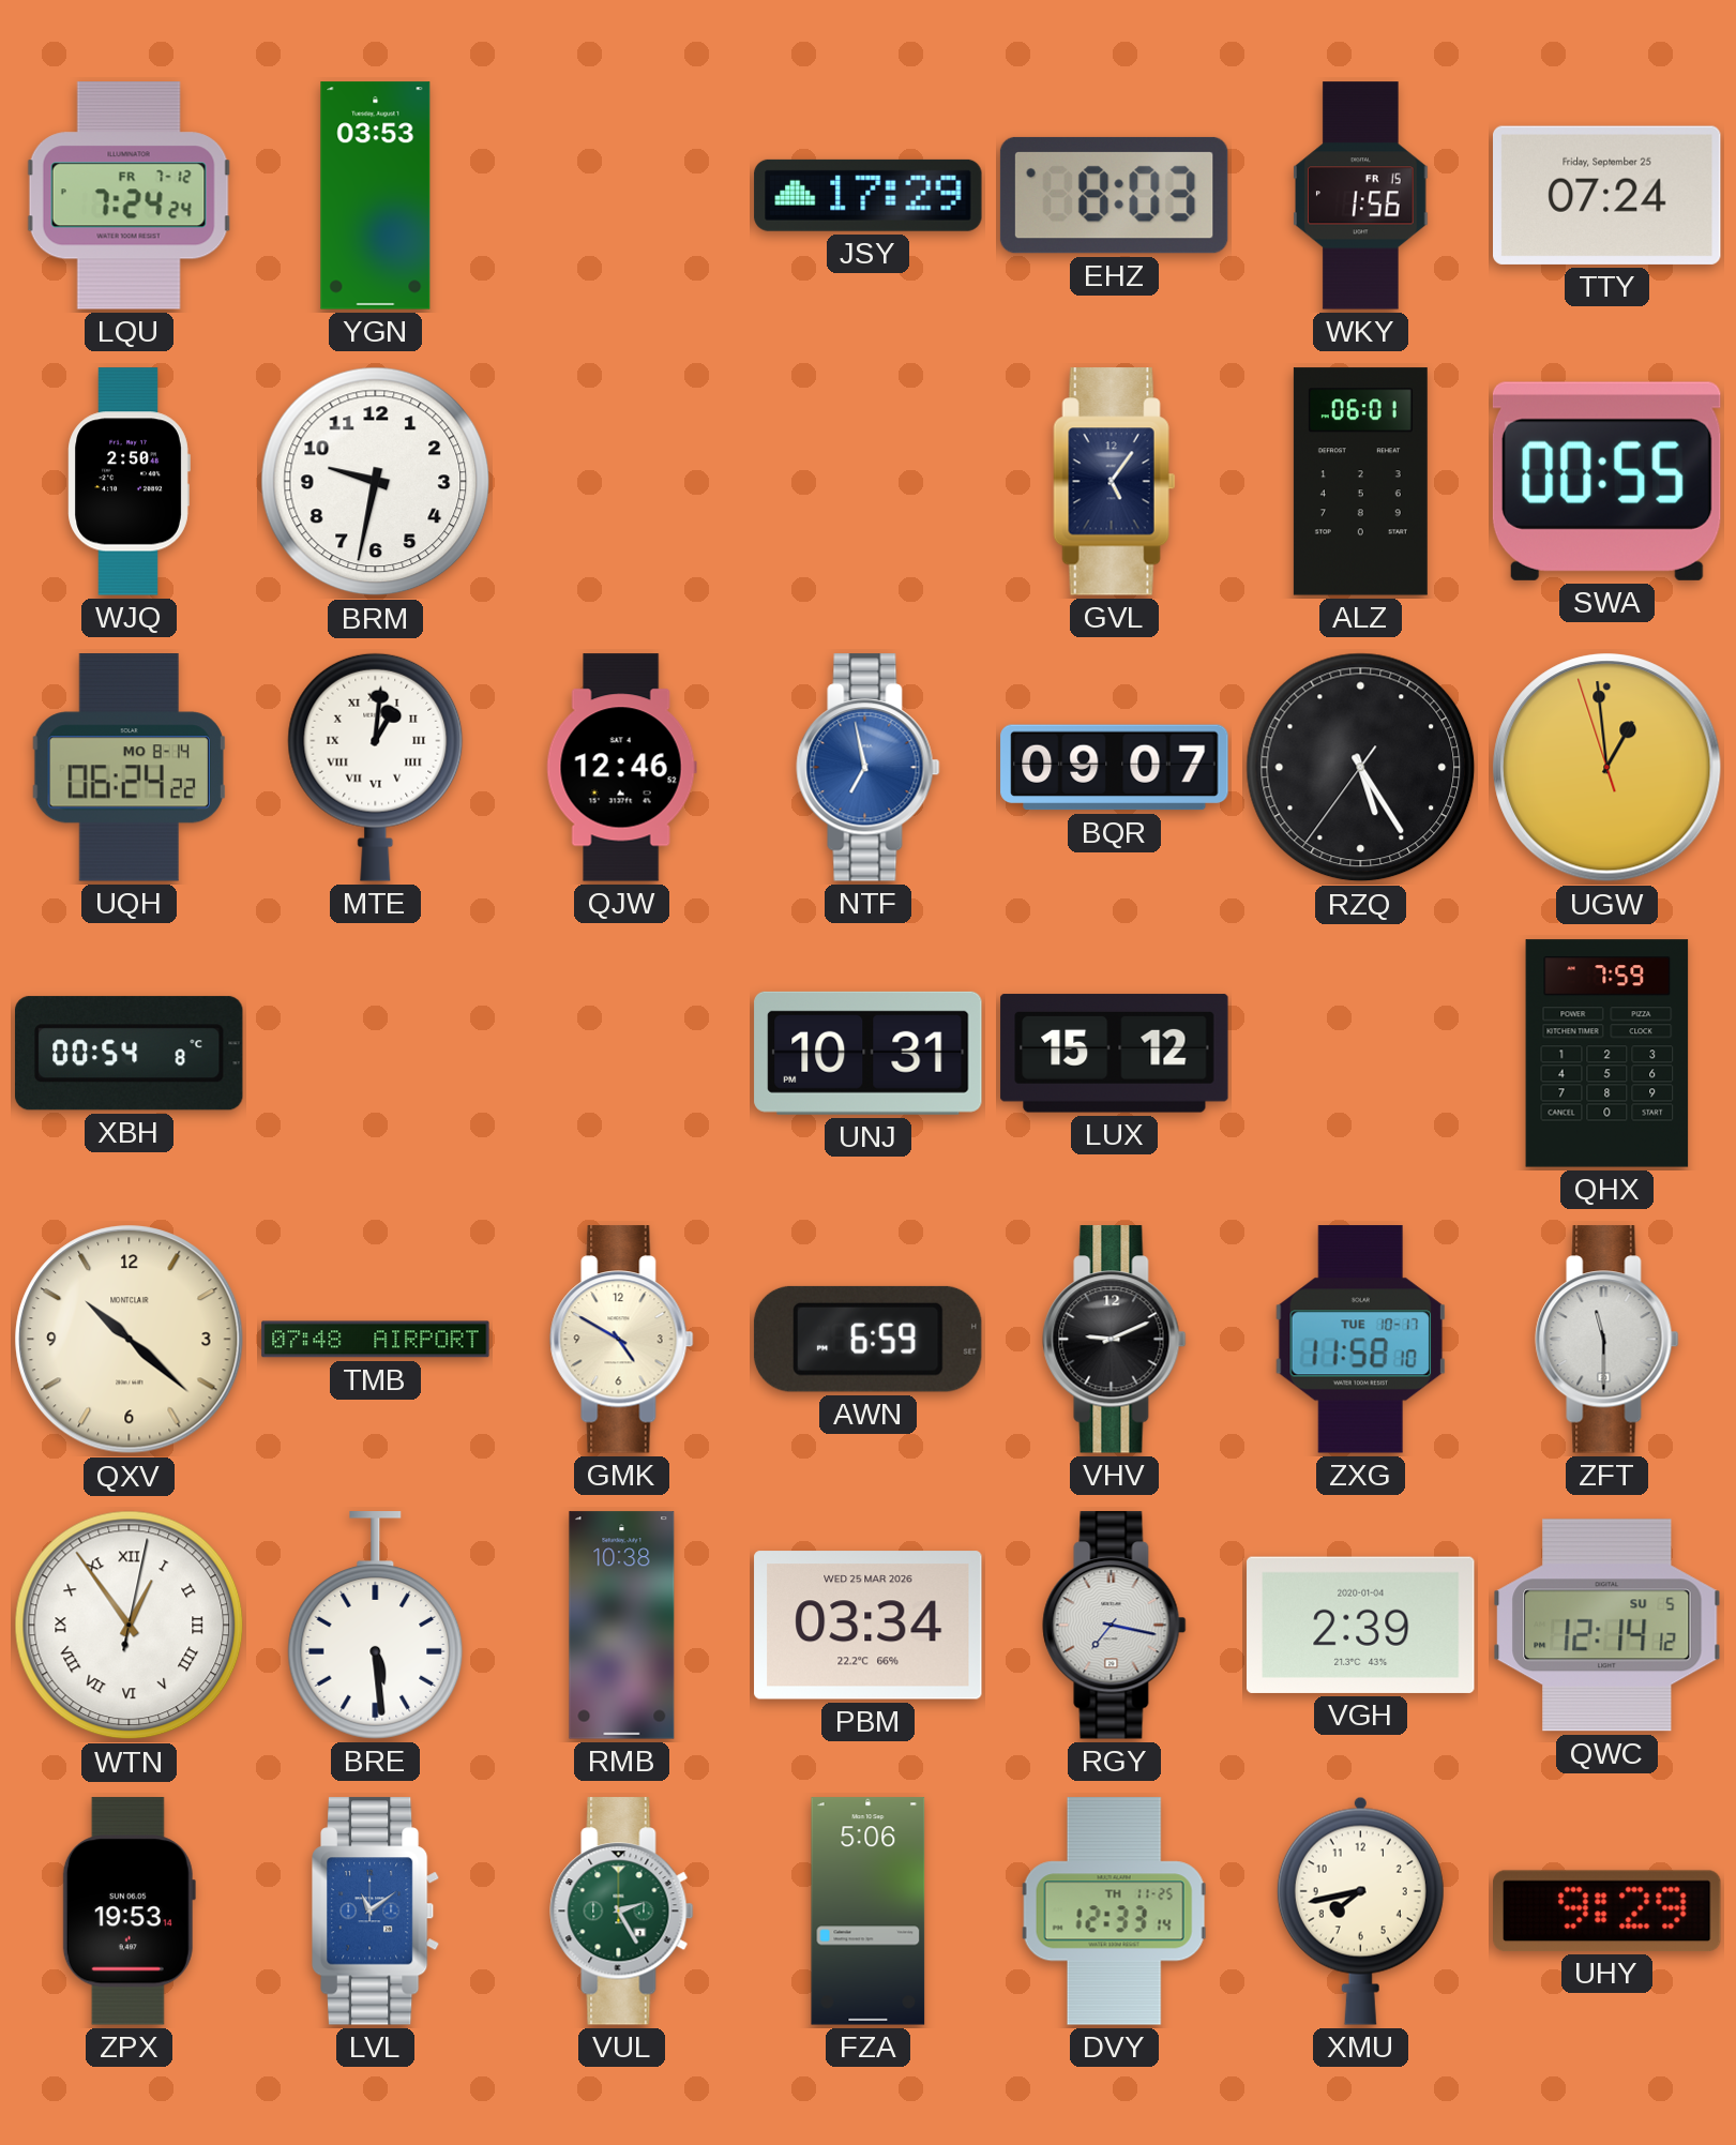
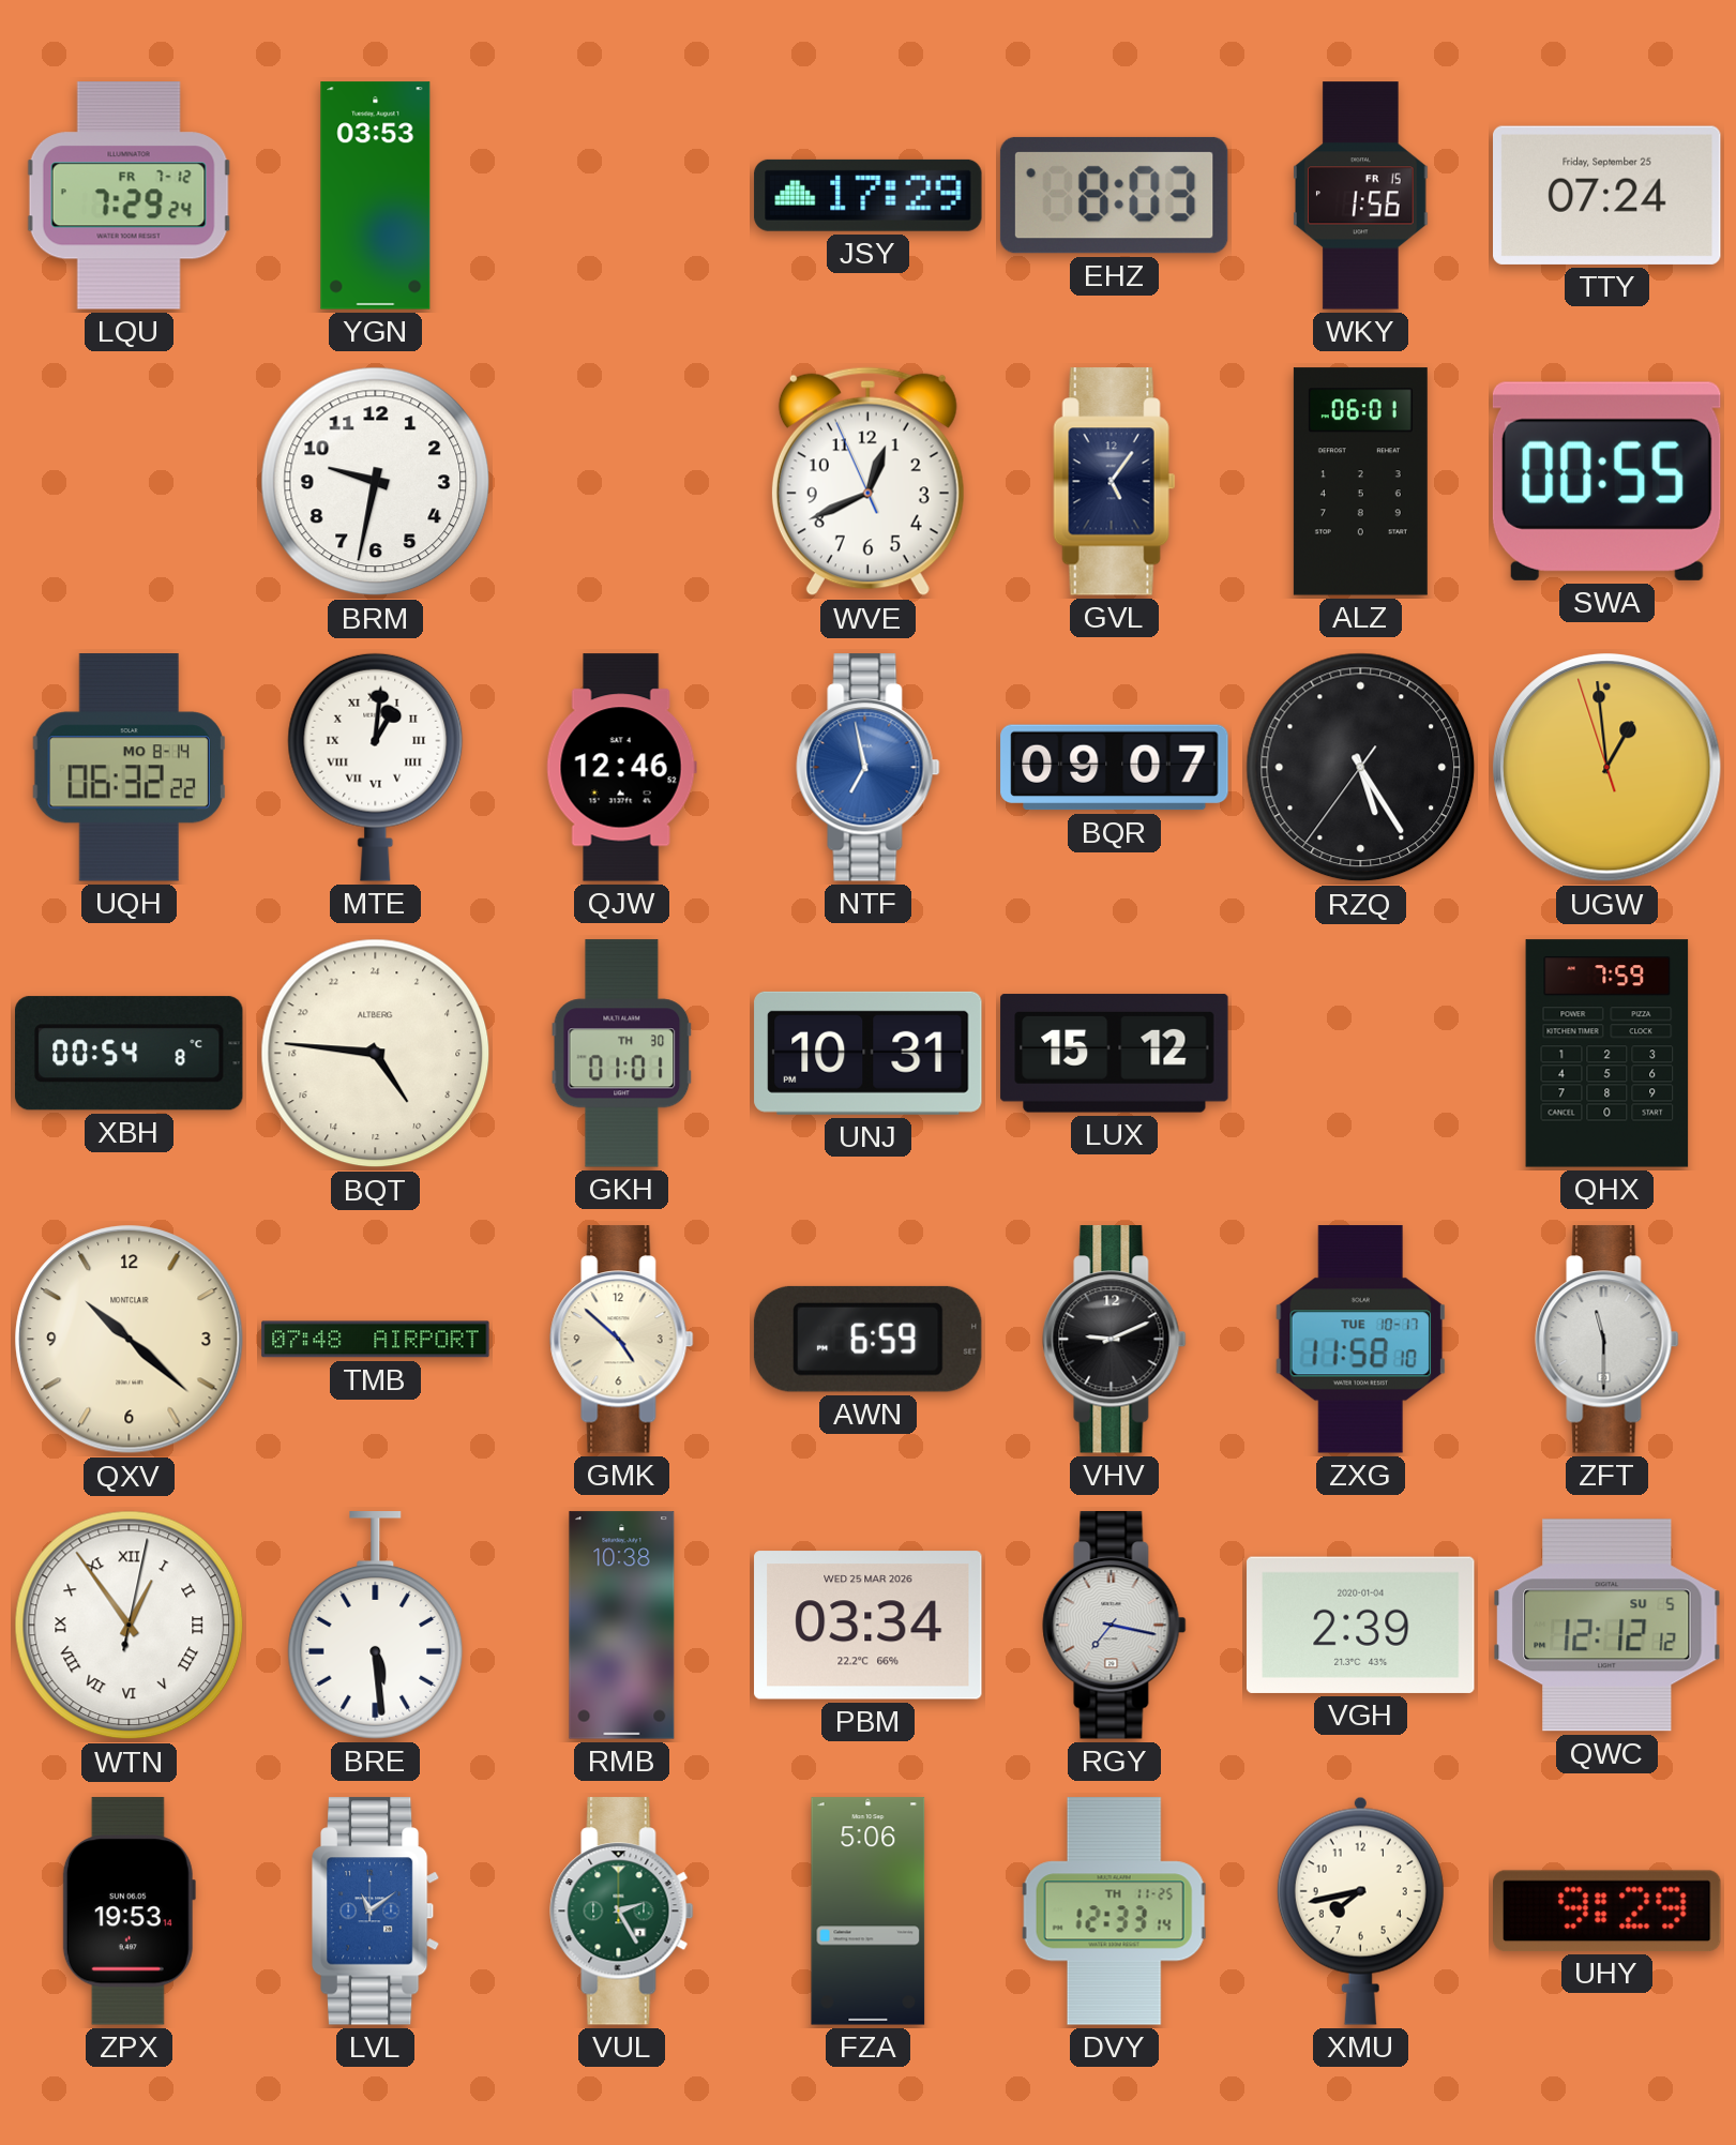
LQU: 7:24 -> 7:29
WJQ: 2:50 -> none
WVE: none -> 12:40
UQH: 06:24 -> 06:32
BQT: none -> 9:46
GKH: none -> 01:01
GMK: 4:50 -> 4:52
QWC: 12:14 -> 12:12
